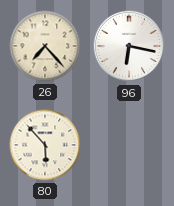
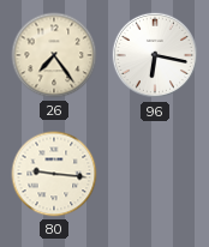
26: 7:23 -> 7:24
80: 5:53 -> 9:16
